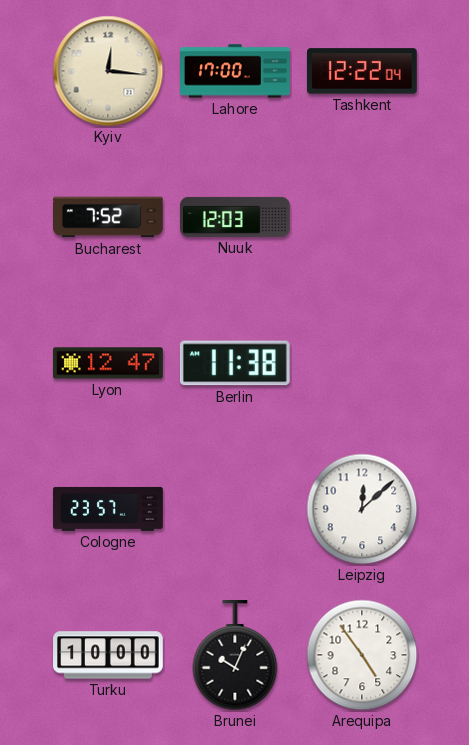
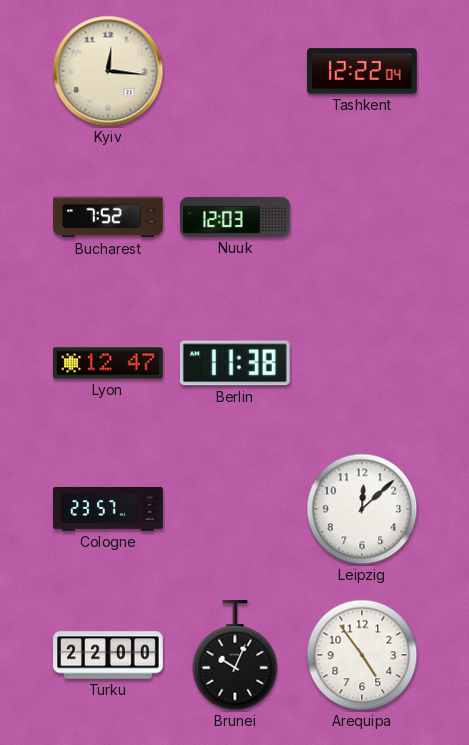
Lahore: 17:00 -> none
Turku: 10:00 -> 22:00
